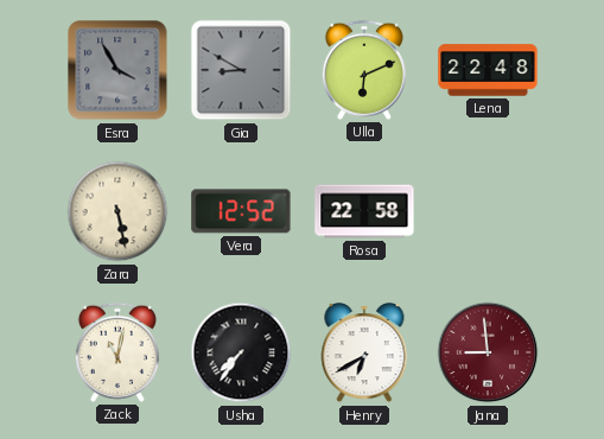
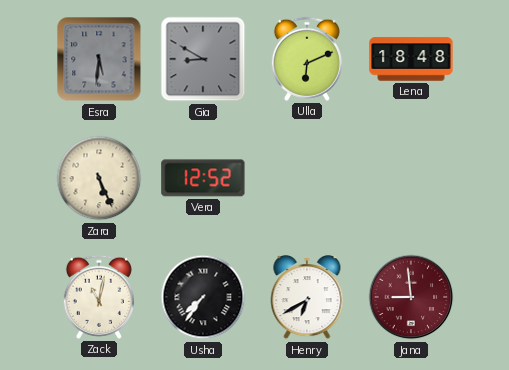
Esra: 3:55 -> 5:31
Lena: 22:48 -> 18:48
Zara: 5:28 -> 5:26
Rosa: 22:58 -> none
